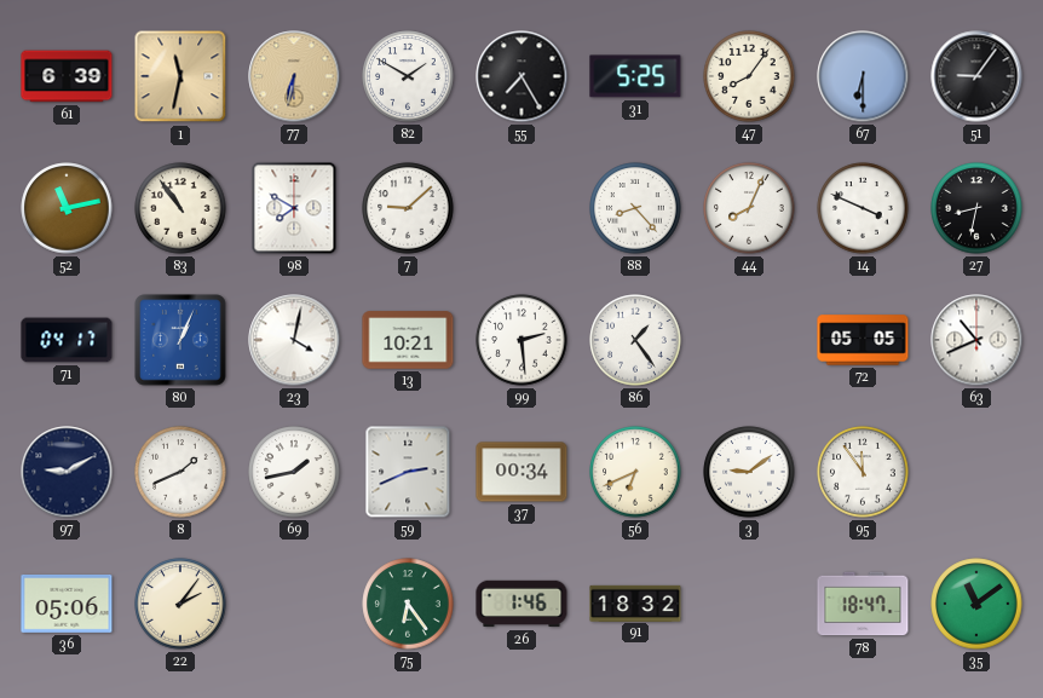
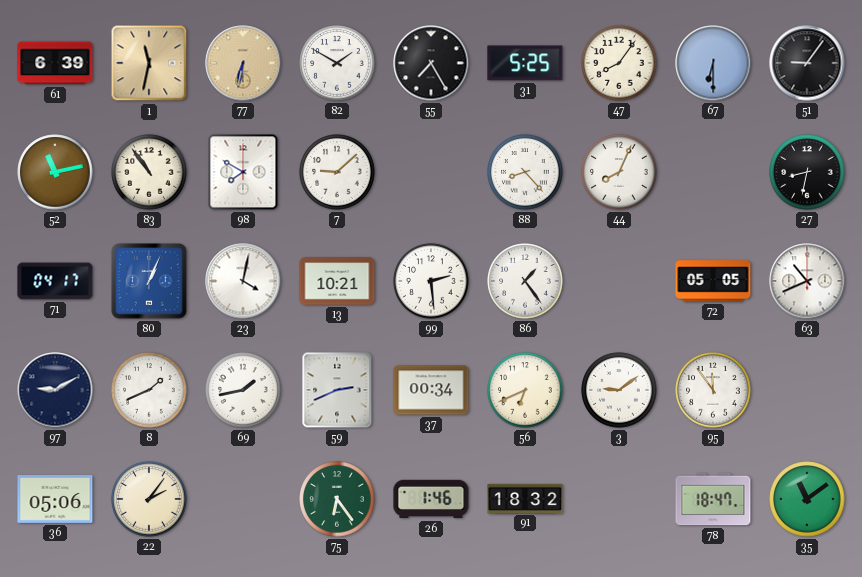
14: 3:49 -> none
